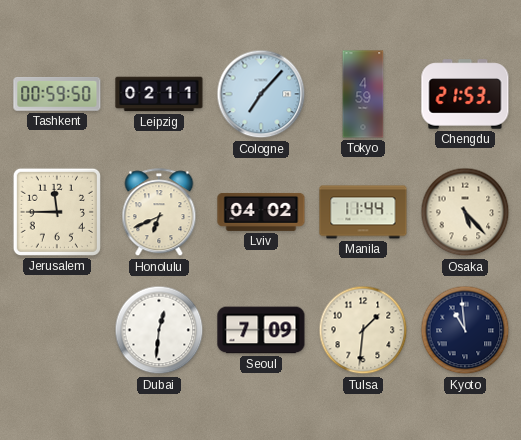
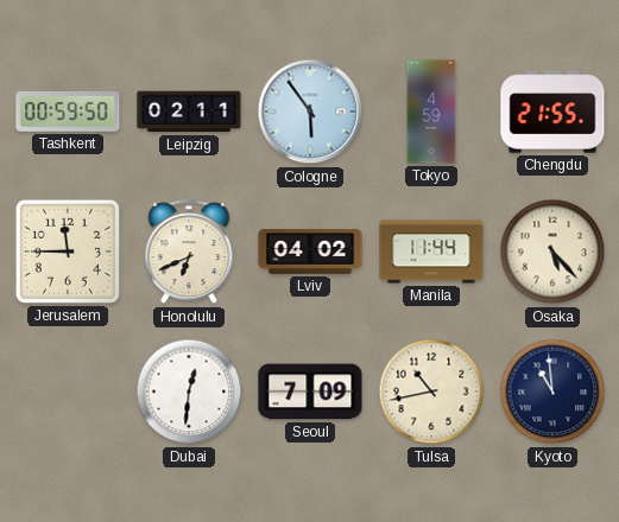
Cologne: 7:07 -> 5:54
Chengdu: 21:53 -> 21:55
Tulsa: 1:31 -> 10:43
